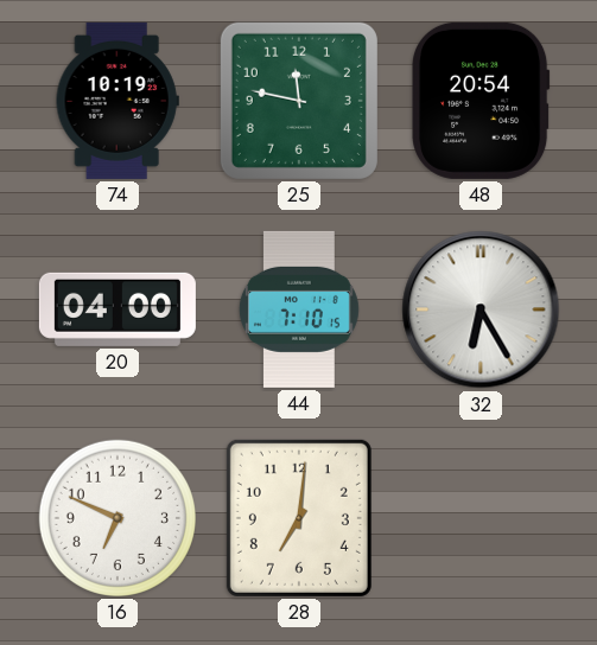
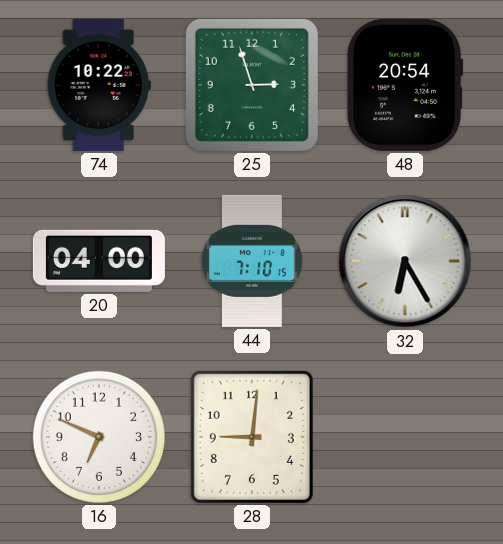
74: 10:19 -> 10:22
25: 11:47 -> 2:57
28: 7:01 -> 9:01
